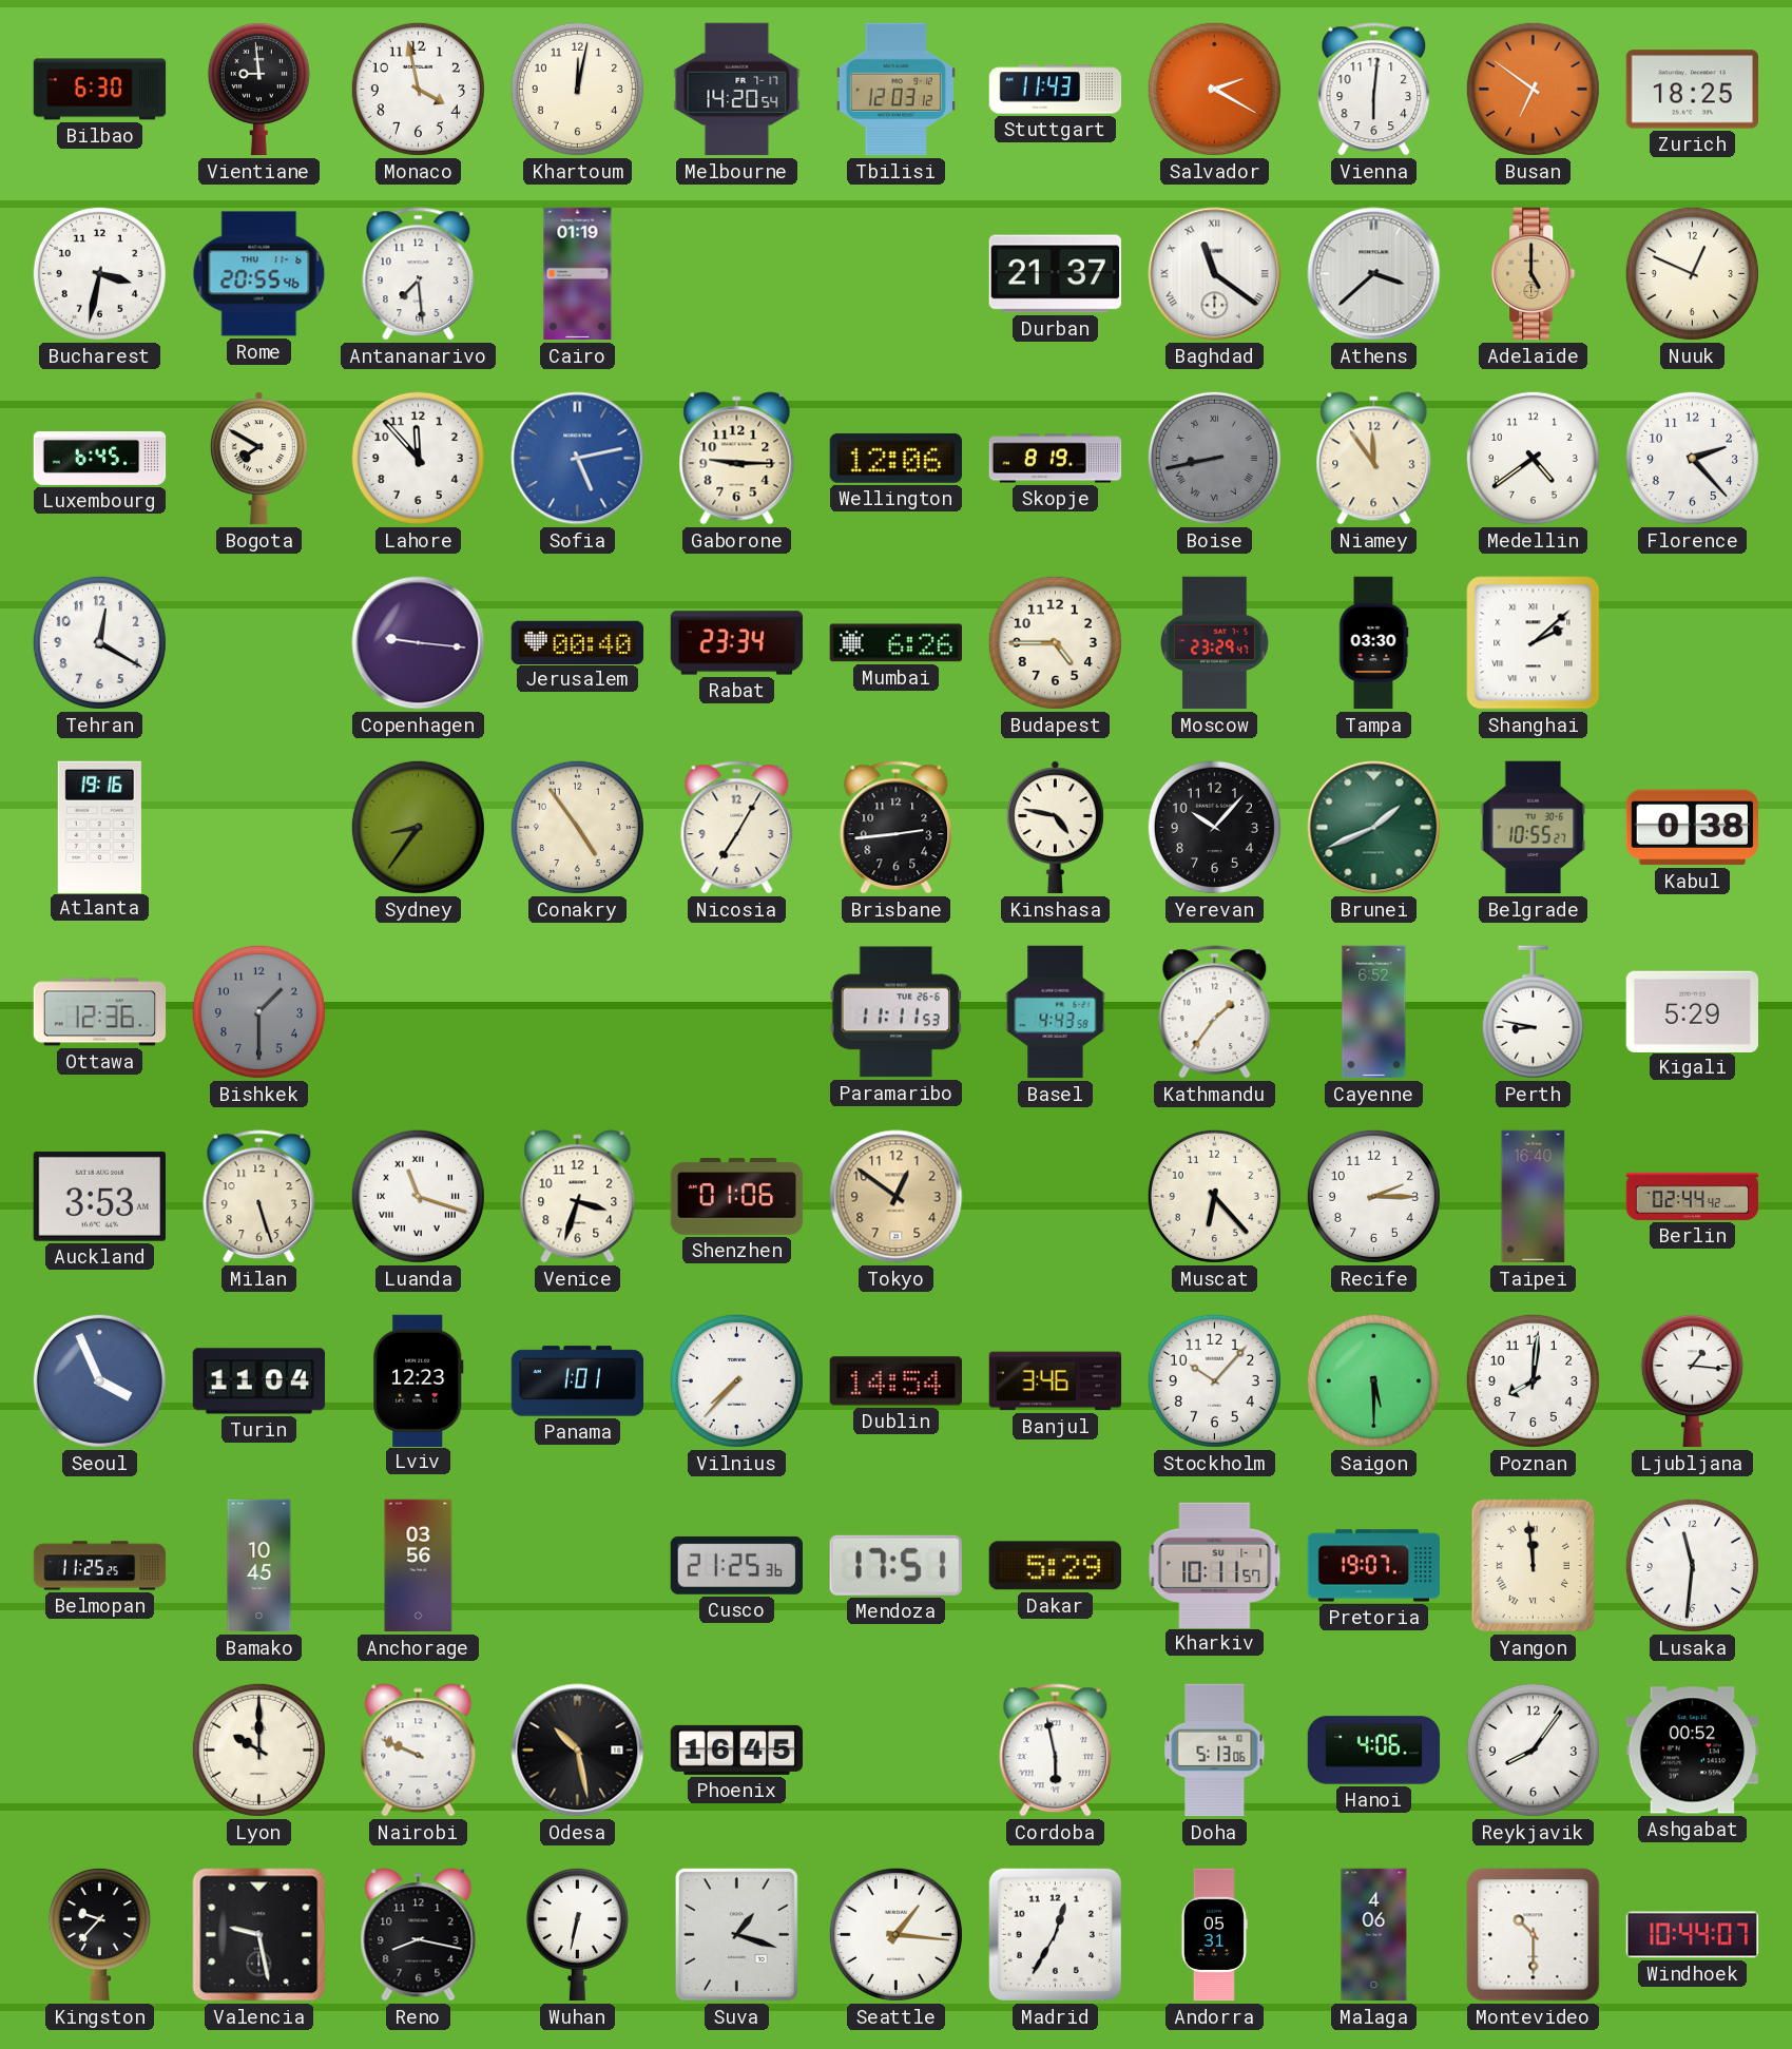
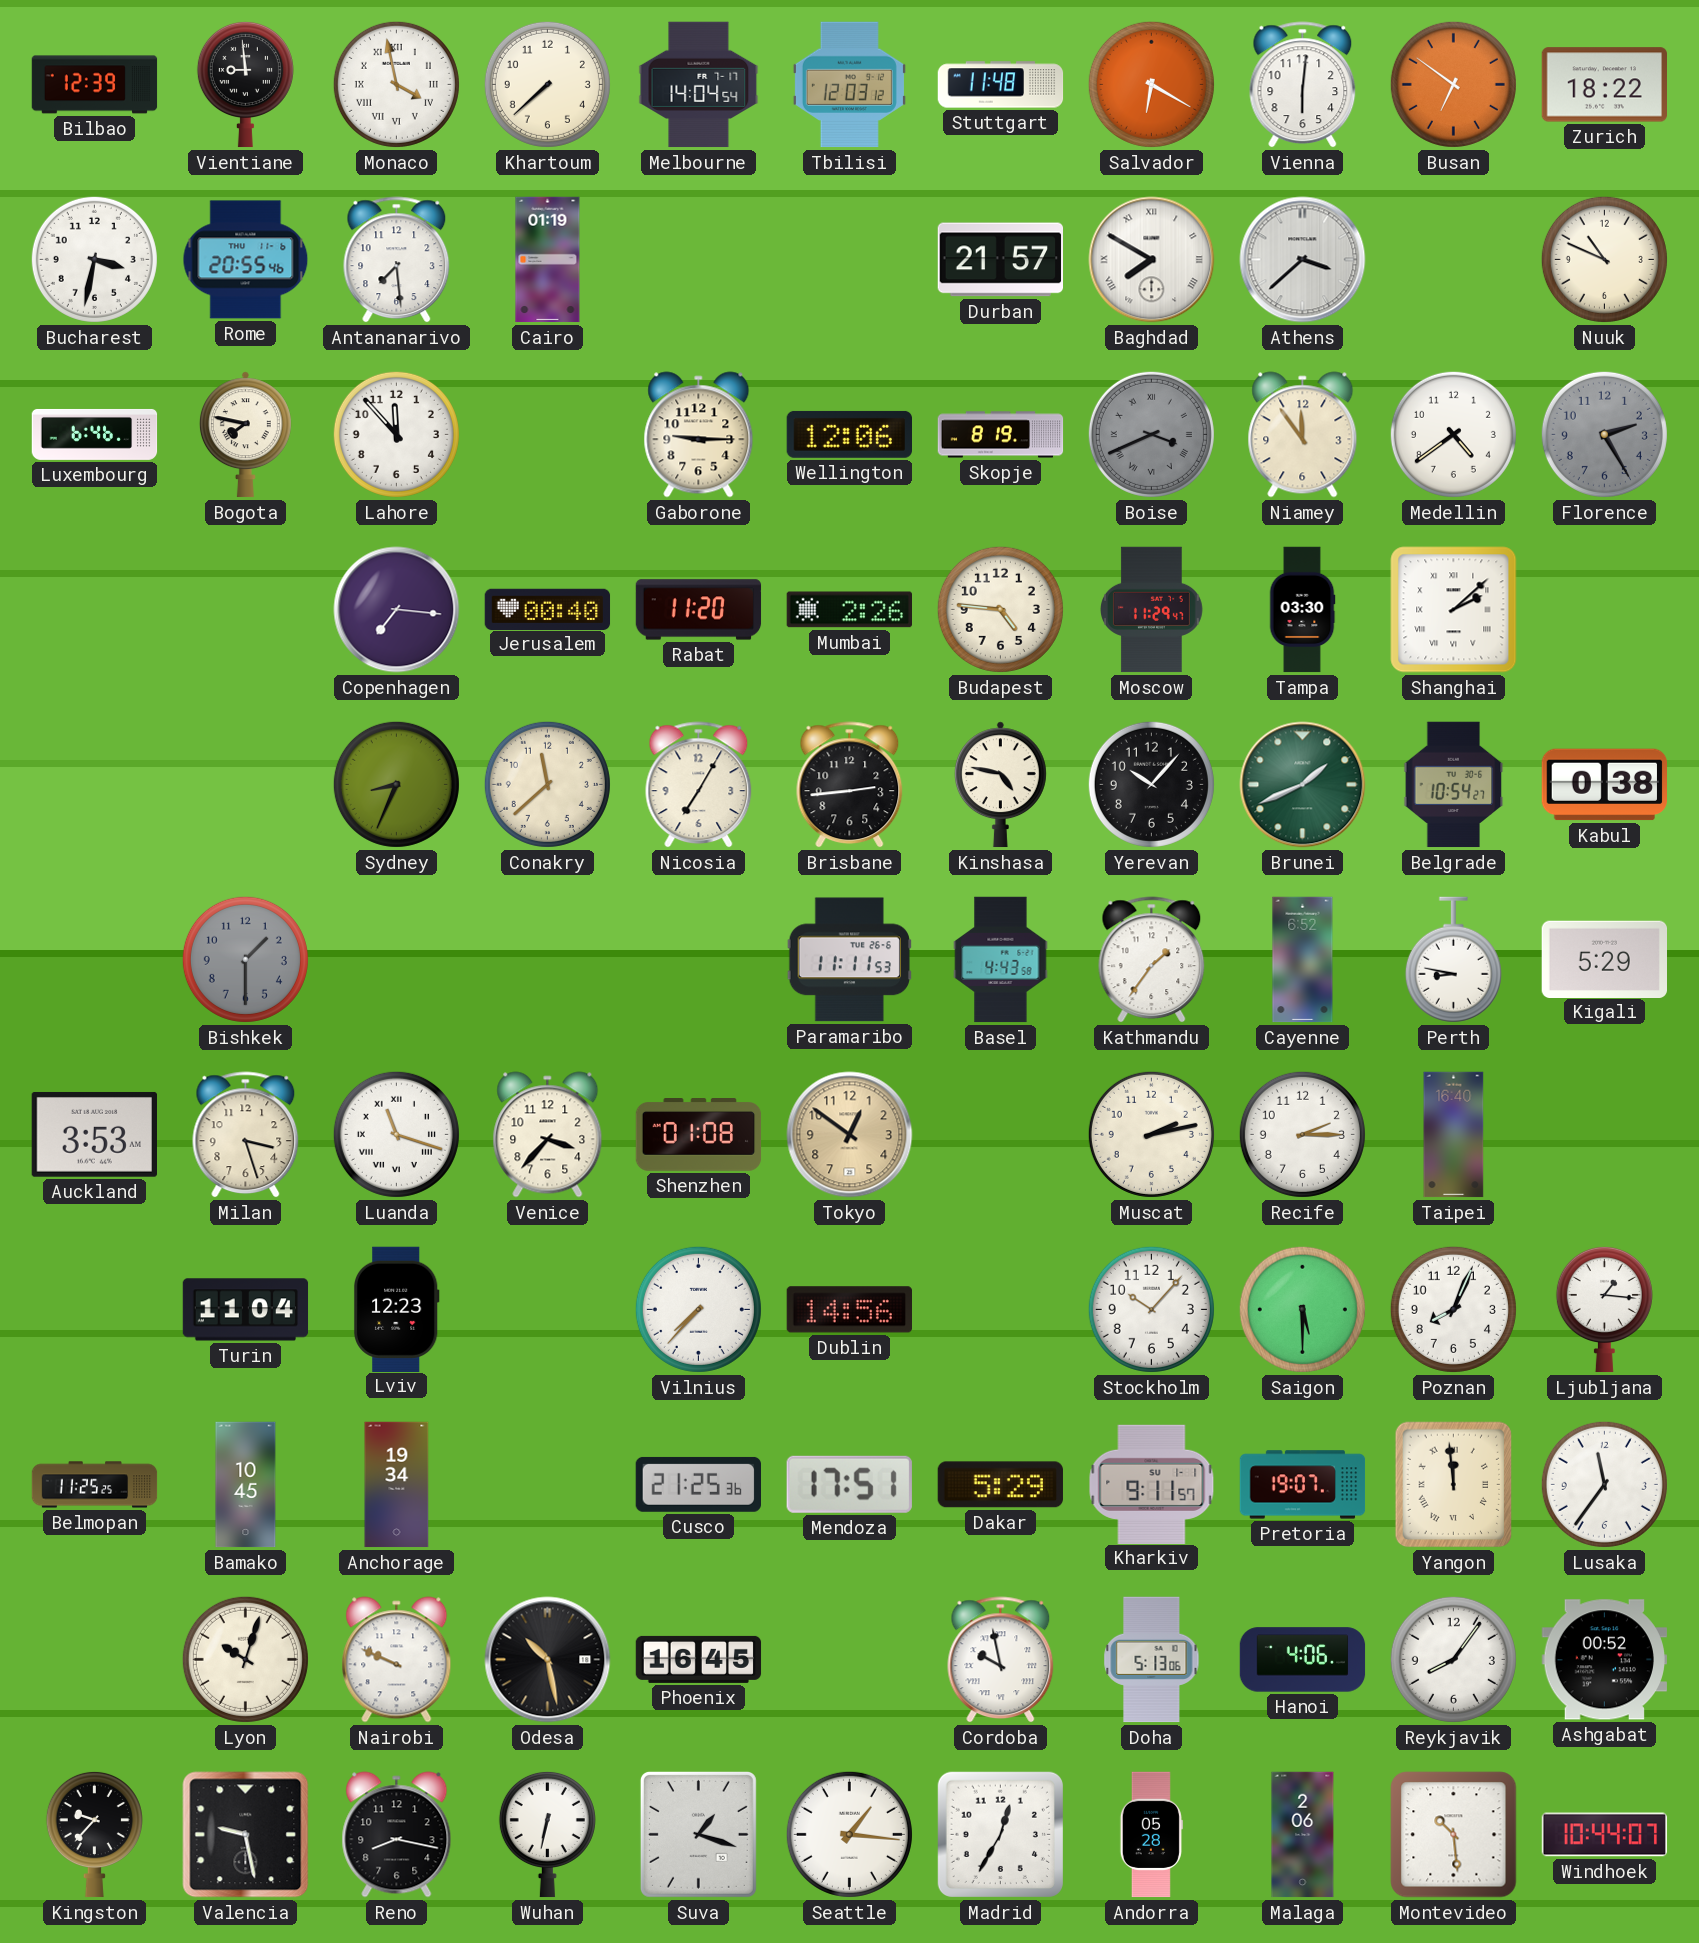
Bilbao: 6:30 -> 12:39
Monaco numerals: Arabic -> Roman
Khartoum: 12:02 -> 7:38
Melbourne: 14:20 -> 14:04
Stuttgart: 11:43 -> 11:48
Salvador: 2:20 -> 6:20
Zurich: 18:25 -> 18:22
Durban: 21:37 -> 21:57
Baghdad: 11:21 -> 7:50
Adelaide: 5:00 -> none
Nuuk: 12:49 -> 10:49
Luxembourg: 6:45 -> 6:46
Bogota: 7:50 -> 7:47
Sofia: 5:13 -> none
Boise: 8:43 -> 3:41
Florence: 2:23 -> 2:25
Florence dial: white -> grey
Tehran: 12:20 -> none
Copenhagen: 9:16 -> 7:16
Rabat: 23:34 -> 11:20
Mumbai: 6:26 -> 2:26
Budapest: 4:45 -> 4:46
Moscow: 23:29 -> 11:29
Atlanta: 19:16 -> none
Sydney: 8:36 -> 8:34
Conakry: 4:54 -> 11:38
Belgrade: 10:55 -> 10:54
Ottawa: 12:36 -> none
Milan: 5:27 -> 3:27
Venice: 3:33 -> 3:37
Shenzhen: 01:06 -> 01:08
Muscat: 6:23 -> 2:13
Berlin: 02:44 -> none
Seoul: 3:56 -> none
Panama: 1:01 -> none
Dublin: 14:54 -> 14:56
Banjul: 3:46 -> none
Poznan: 8:01 -> 8:04
Anchorage: 03:56 -> 19:34
Kharkiv: 10:11 -> 9:11
Lusaka: 11:31 -> 11:36
Lyon: 10:00 -> 10:03
Cordoba: 5:58 -> 9:58
Andorra: 05:31 -> 05:28
Malaga: 4:06 -> 2:06
Montevideo: 10:30 -> 10:29
